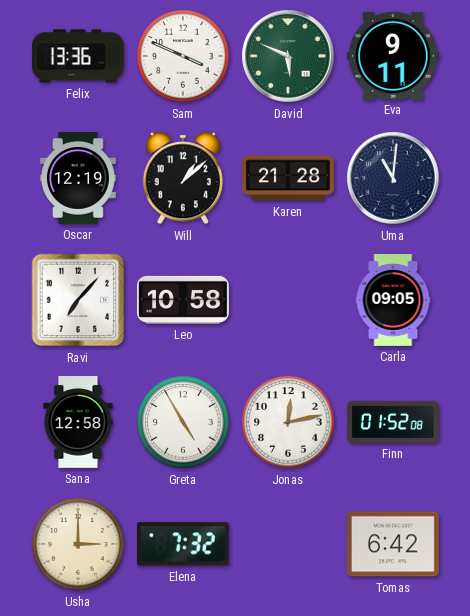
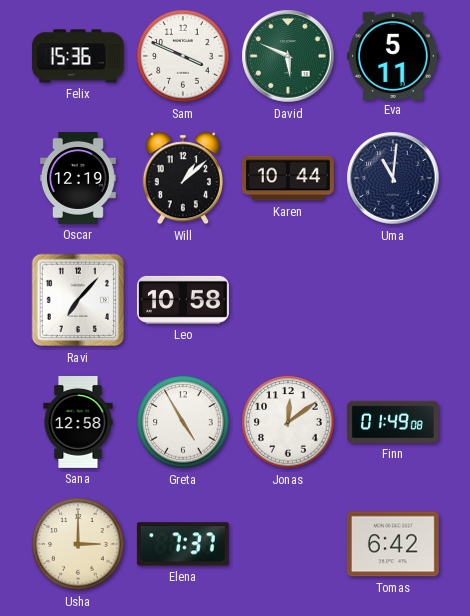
Felix: 13:36 -> 15:36
Eva: 9:11 -> 5:11
Karen: 21:28 -> 10:44
Carla: 09:05 -> none
Jonas: 12:13 -> 12:09
Finn: 01:52 -> 01:49
Elena: 7:32 -> 7:37
